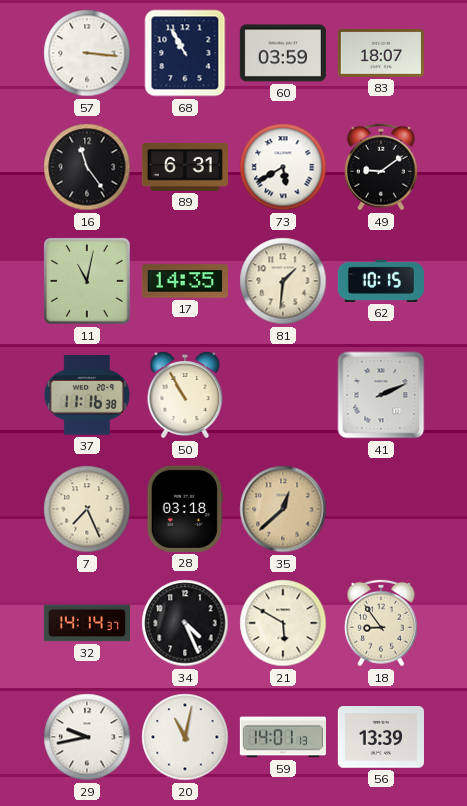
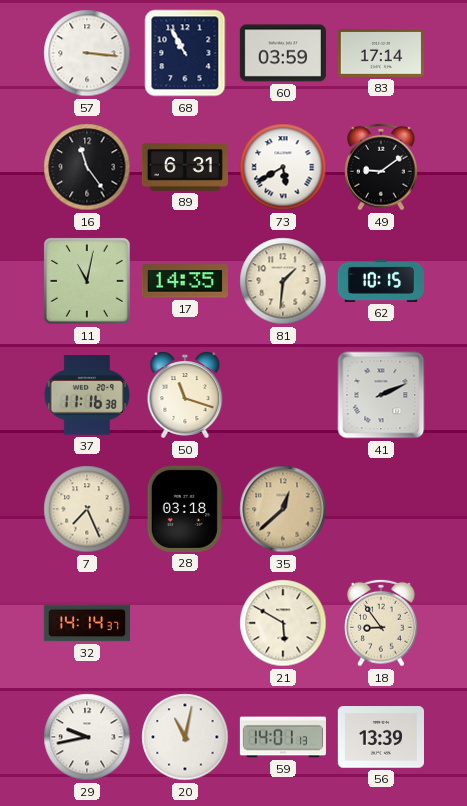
83: 18:07 -> 17:14
50: 10:55 -> 11:18
34: 4:26 -> none
